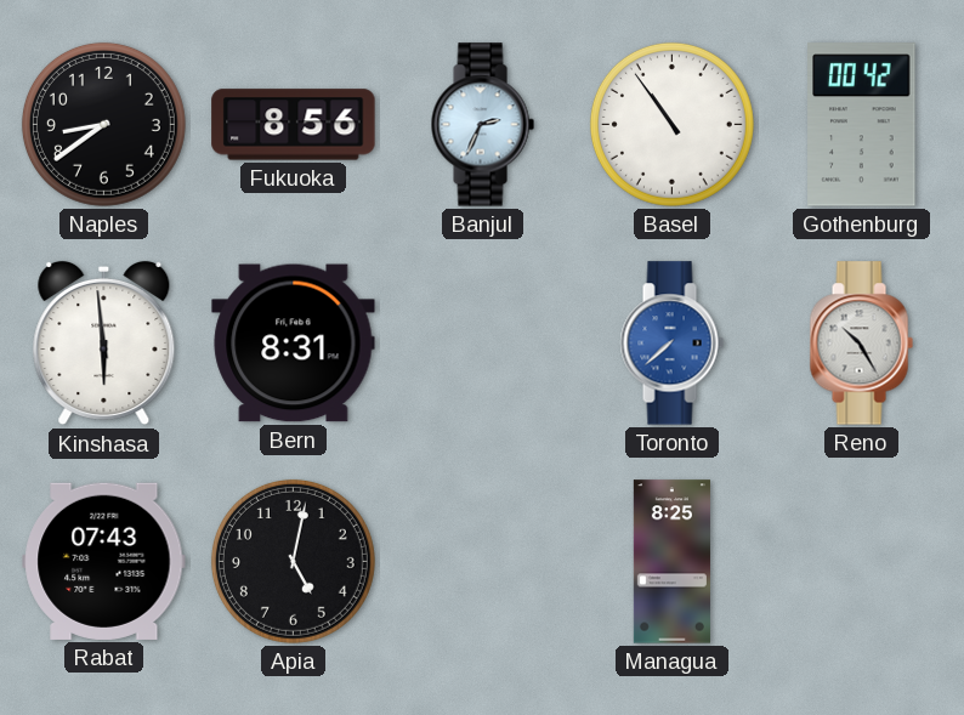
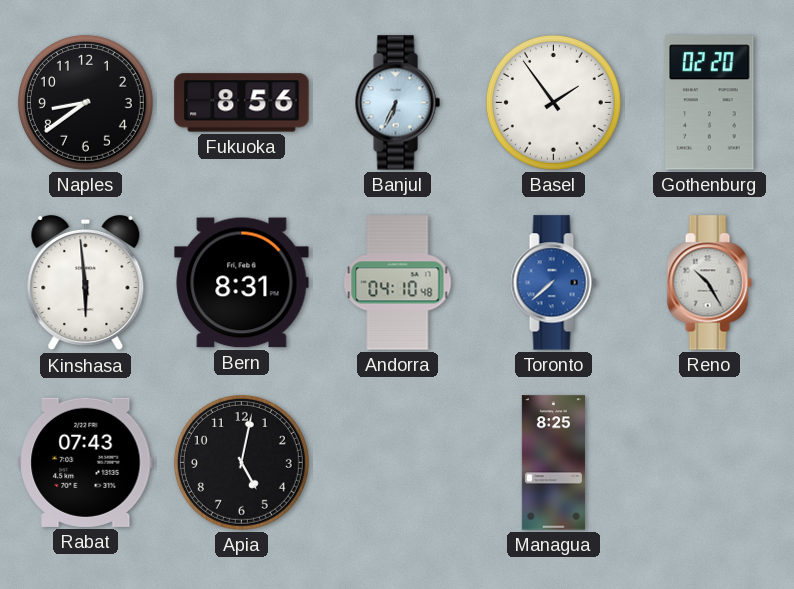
Banjul: 2:34 -> 6:34
Basel: 10:54 -> 1:54
Gothenburg: 00:42 -> 02:20
Andorra: none -> 04:10
